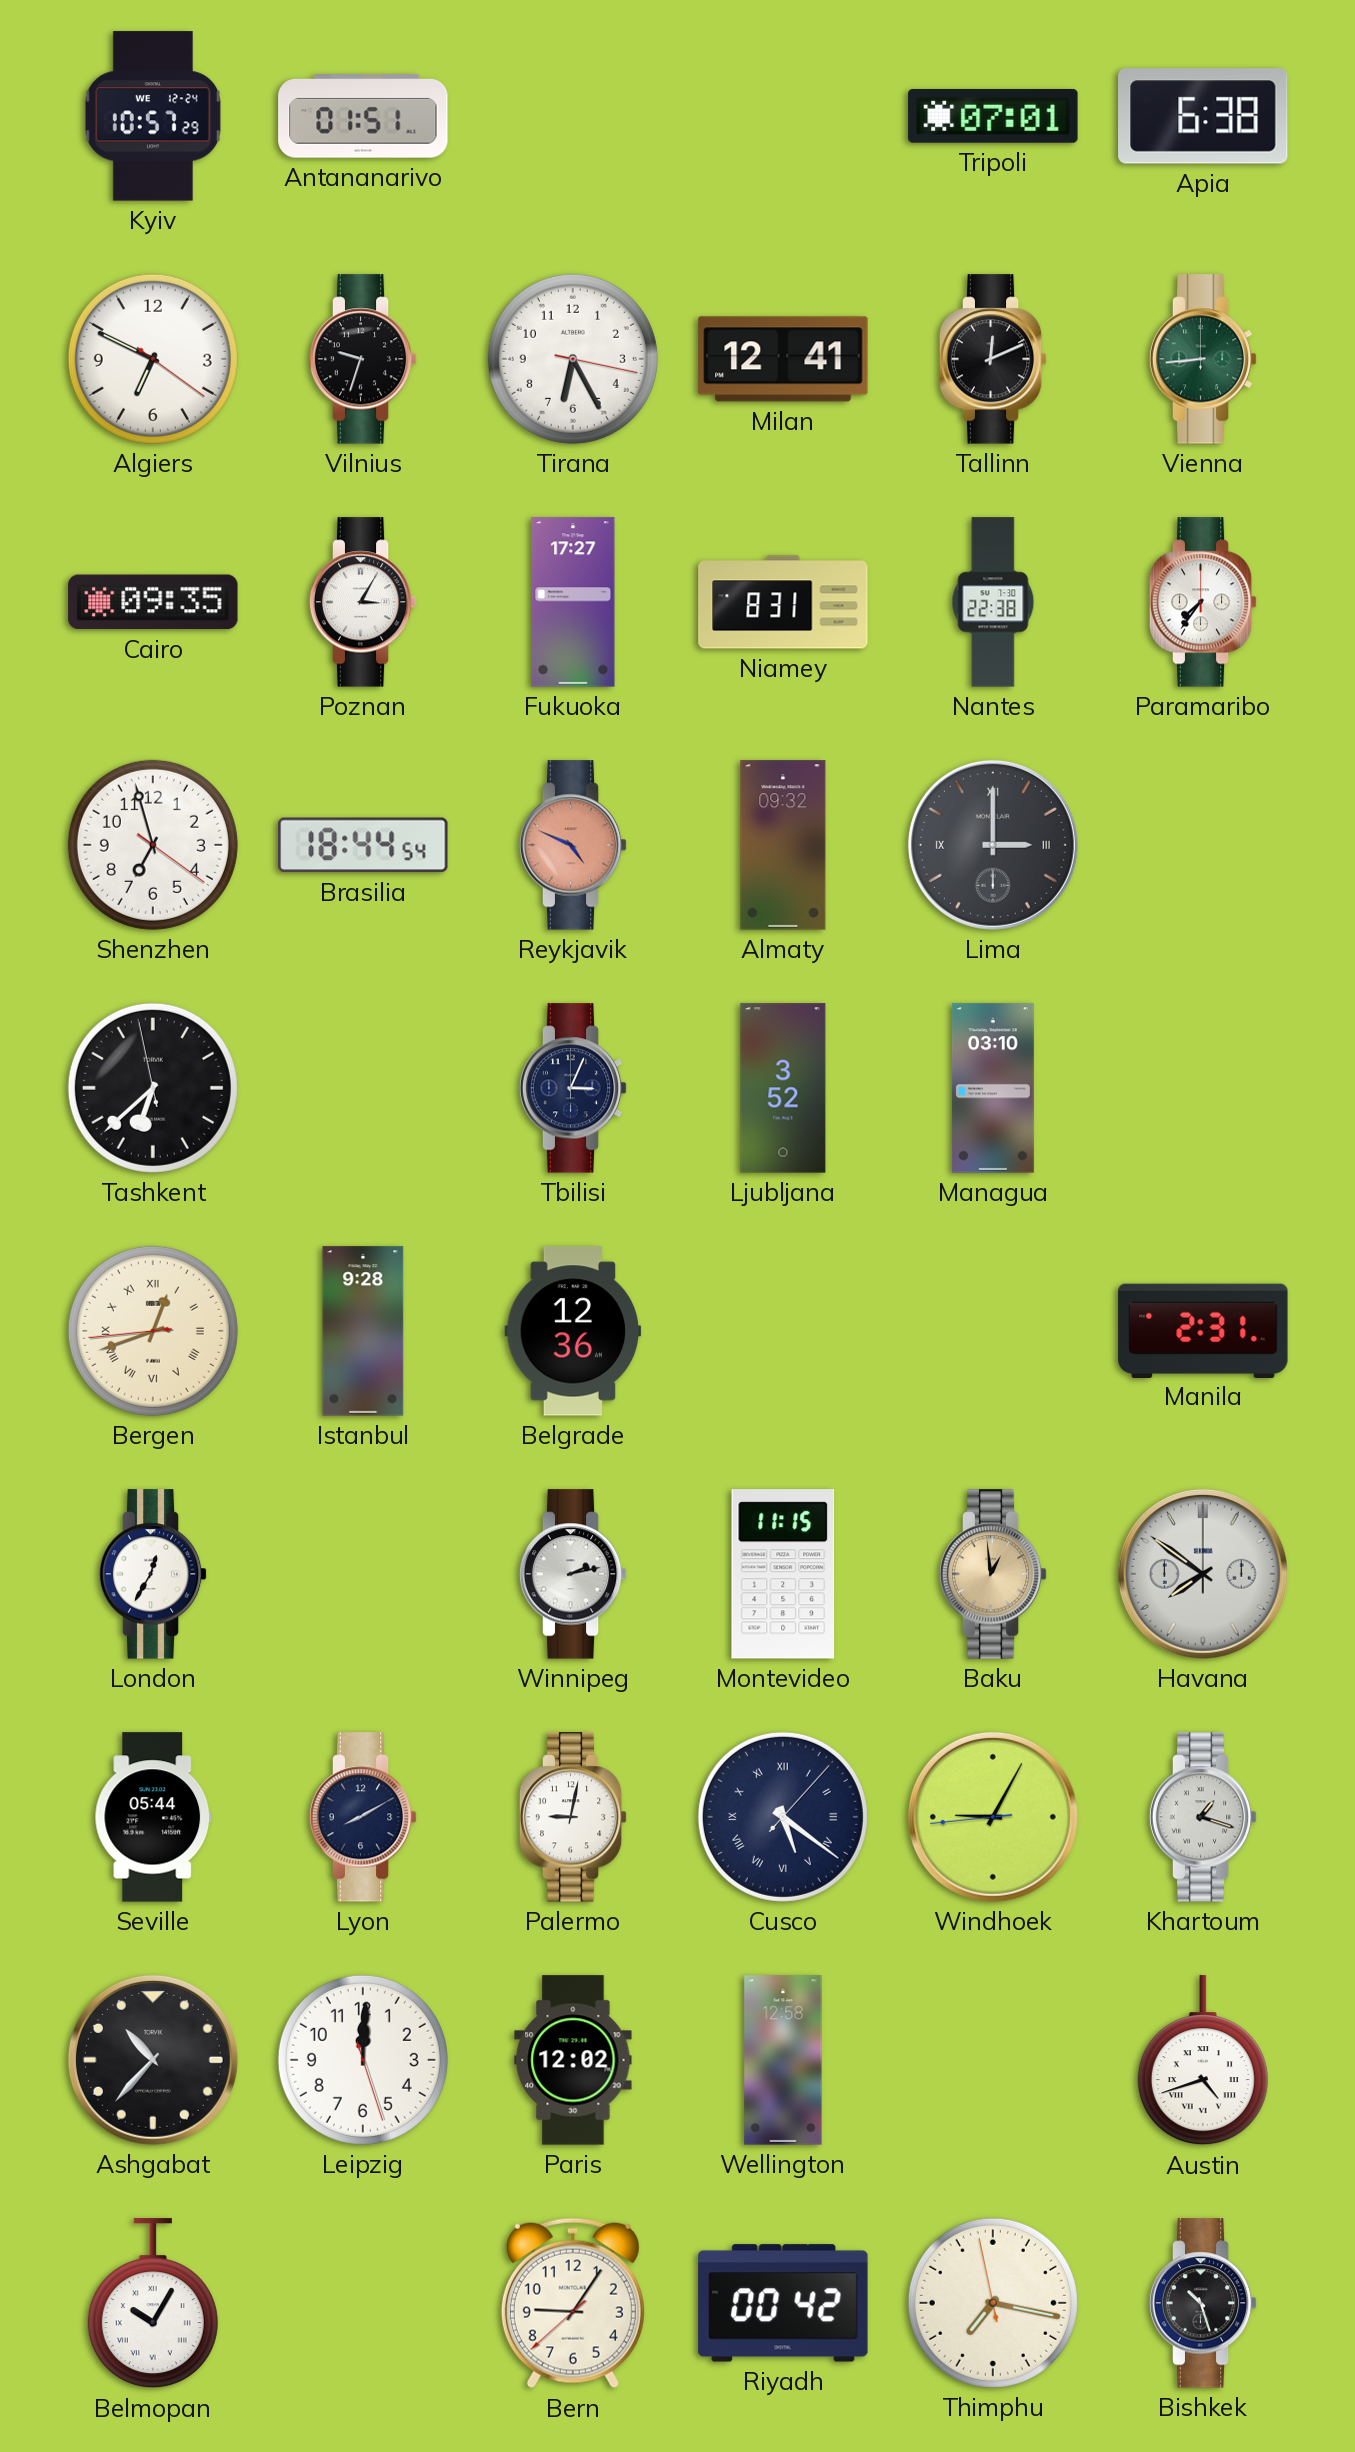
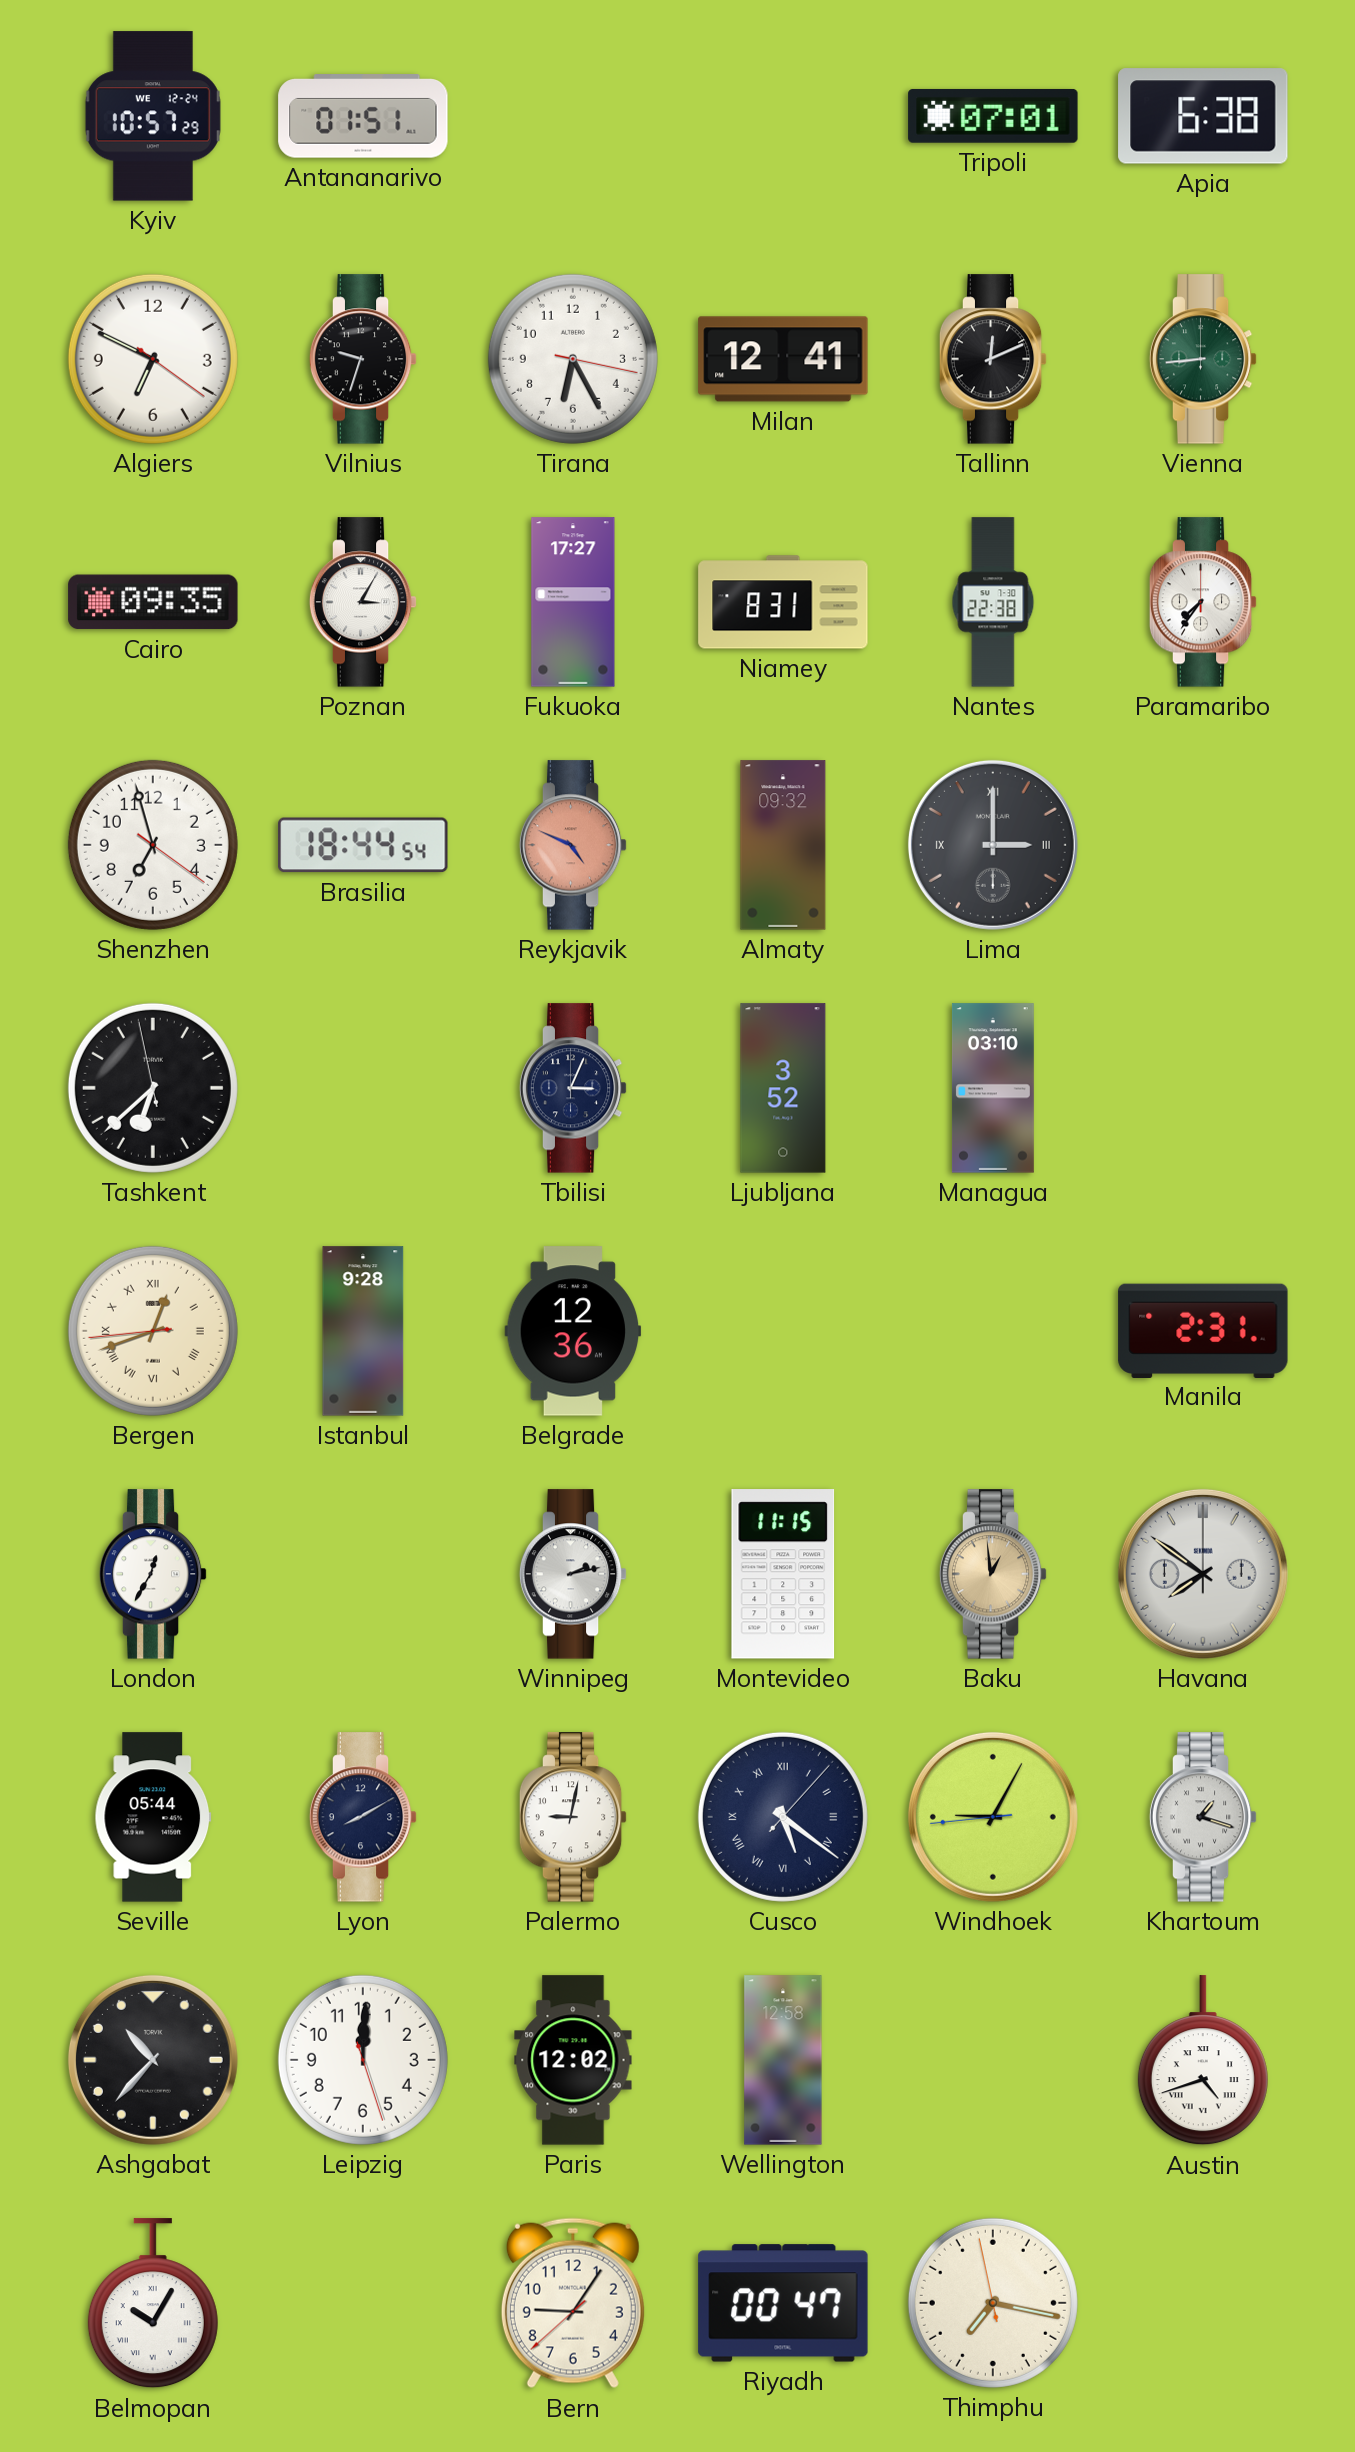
Riyadh: 00:42 -> 00:47
Bishkek: 10:27 -> none
